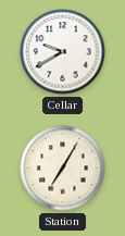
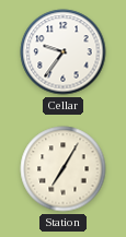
Cellar: 9:40 -> 9:36
